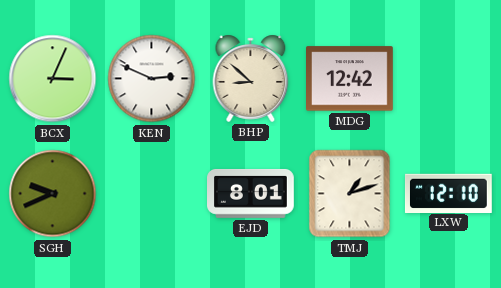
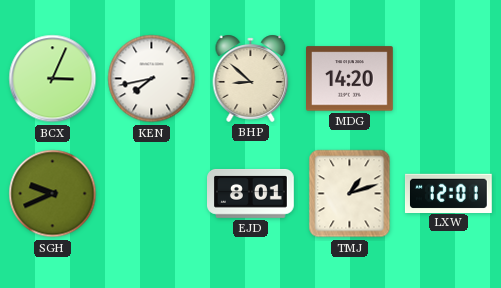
KEN: 2:49 -> 7:43
MDG: 12:42 -> 14:20
LXW: 12:10 -> 12:01
